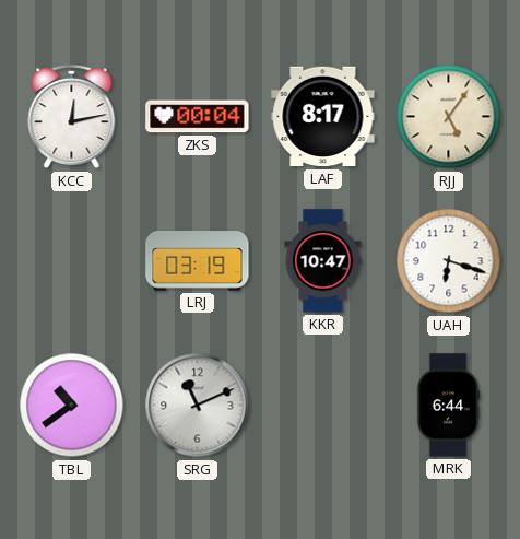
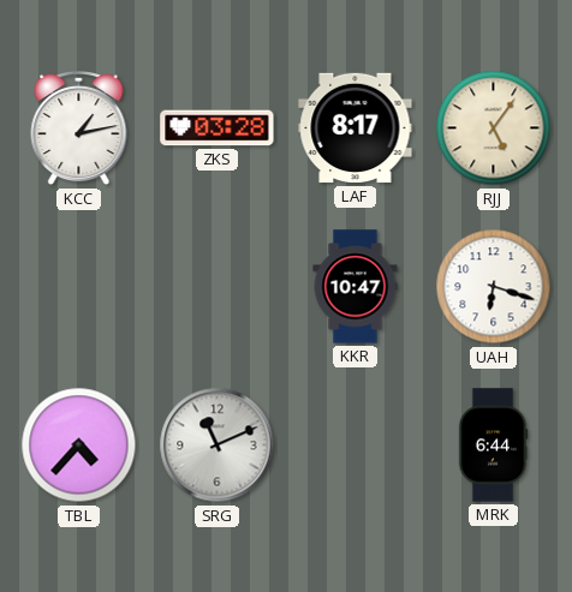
KCC: 12:13 -> 1:13
ZKS: 00:04 -> 03:28
LRJ: 03:19 -> none
TBL: 10:39 -> 4:37
